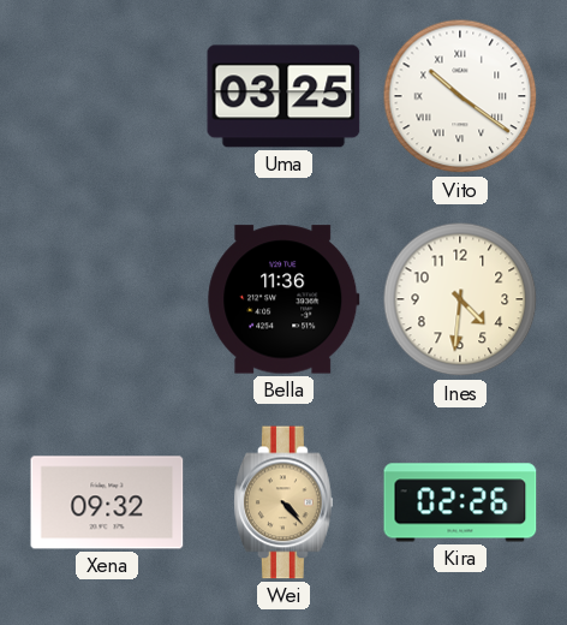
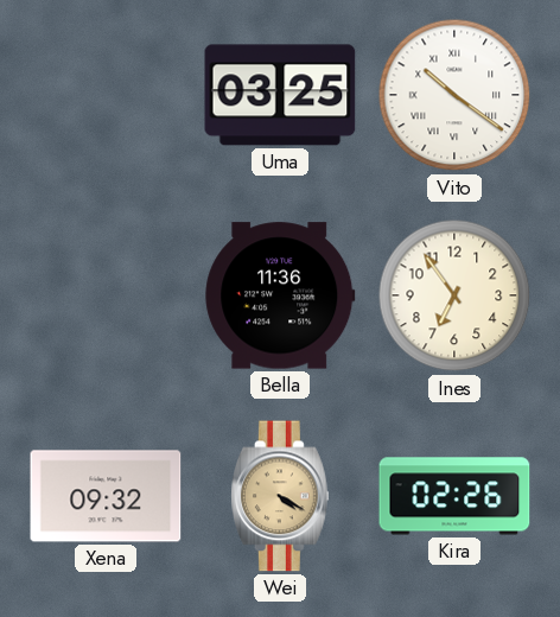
Ines: 4:31 -> 6:54
Wei: 4:23 -> 4:20
